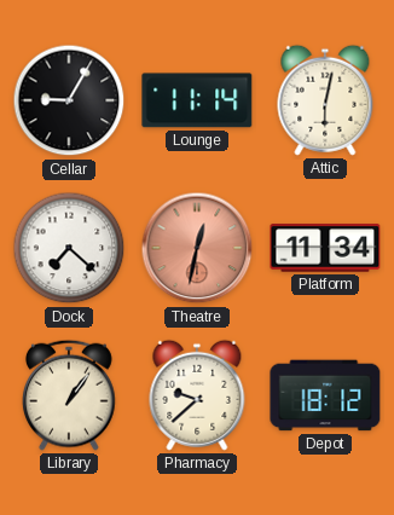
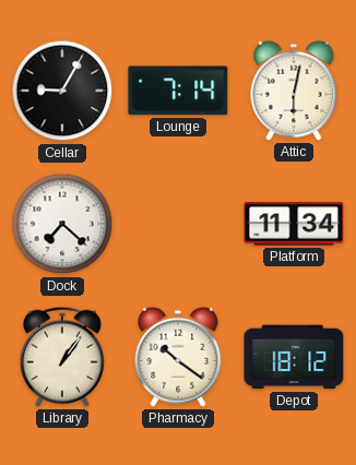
Lounge: 11:14 -> 7:14
Theatre: 12:32 -> none
Pharmacy: 9:38 -> 10:21
